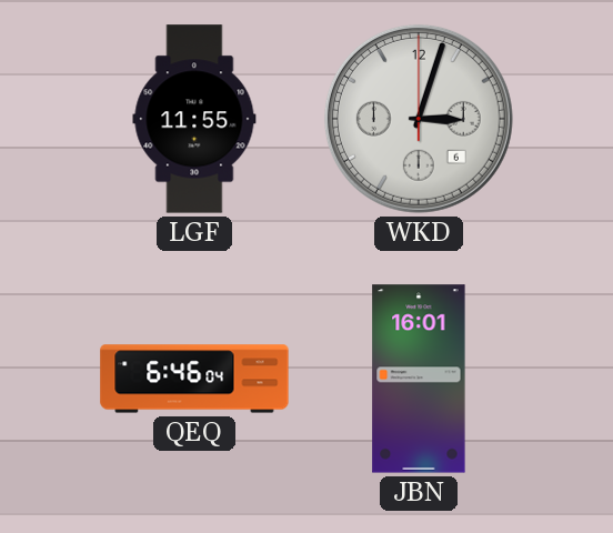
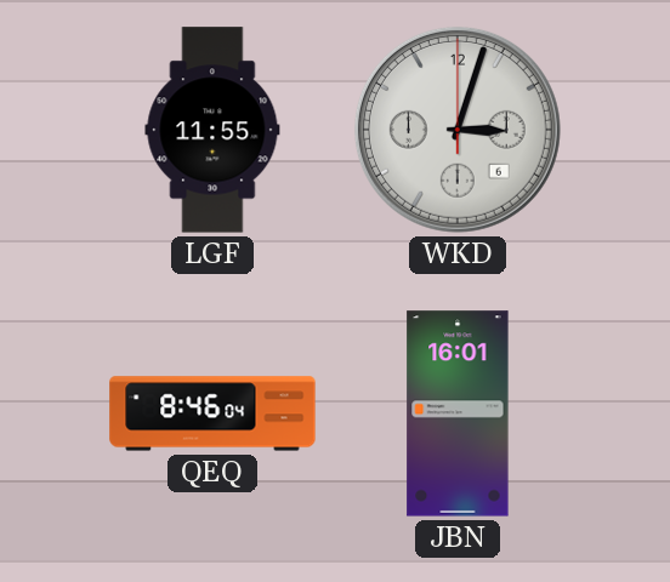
QEQ: 6:46 -> 8:46
